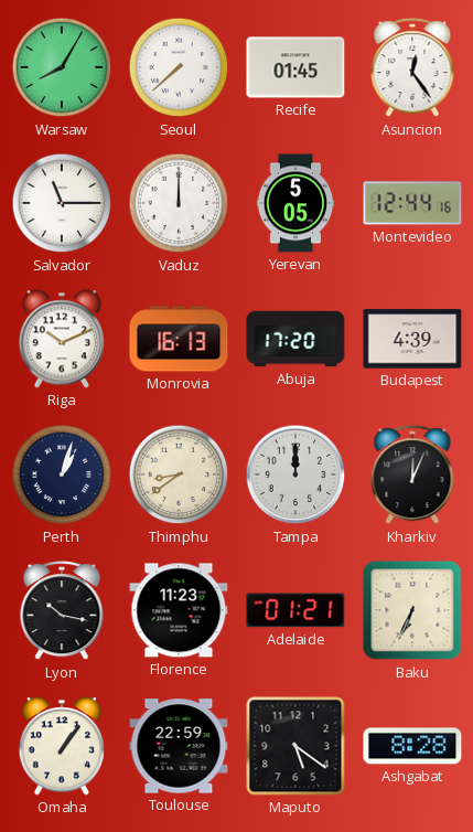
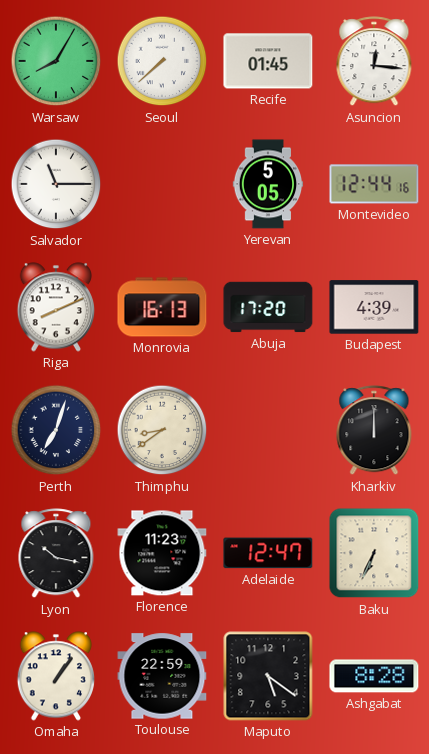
Asuncion: 12:24 -> 12:16
Vaduz: 12:00 -> none
Riga: 10:11 -> 8:11
Perth: 1:03 -> 7:03
Tampa: 12:00 -> none
Kharkiv: 12:04 -> 12:00
Adelaide: 01:21 -> 12:47
